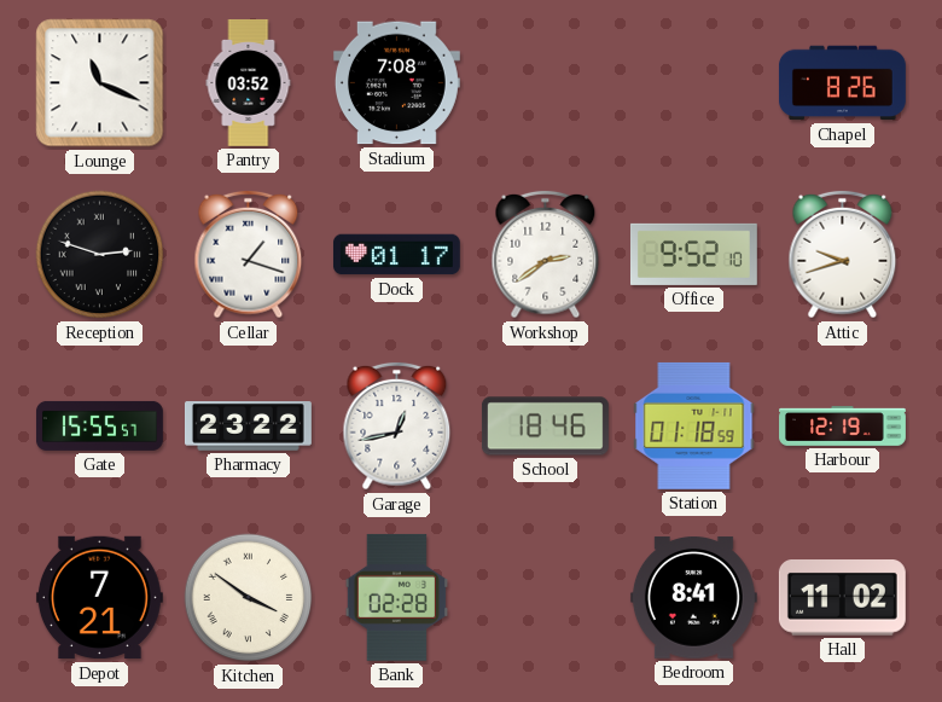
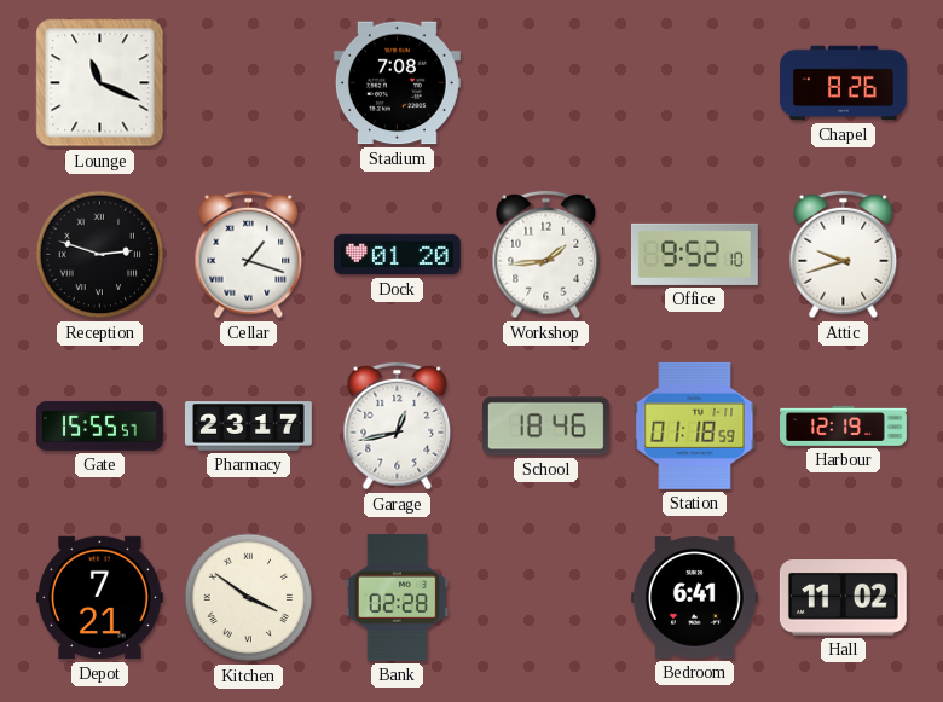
Pantry: 03:52 -> none
Dock: 01:17 -> 01:20
Workshop: 2:39 -> 1:44
Pharmacy: 23:22 -> 23:17
Bedroom: 8:41 -> 6:41
